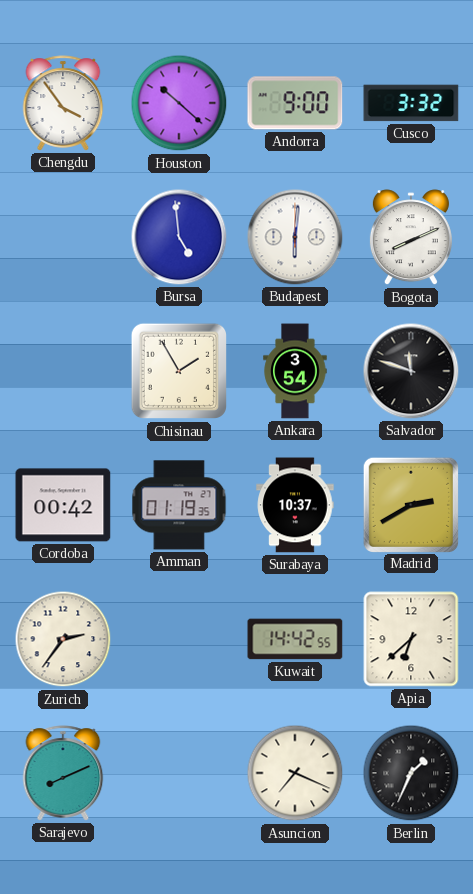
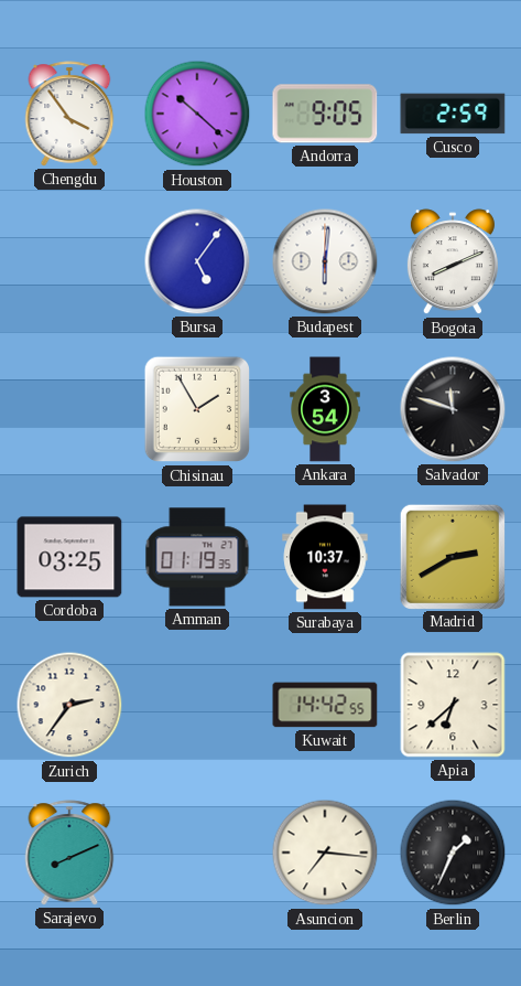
Andorra: 9:00 -> 9:05
Cusco: 3:32 -> 2:59
Bursa: 4:59 -> 5:06
Cordoba: 00:42 -> 03:25
Asuncion: 7:19 -> 7:16
